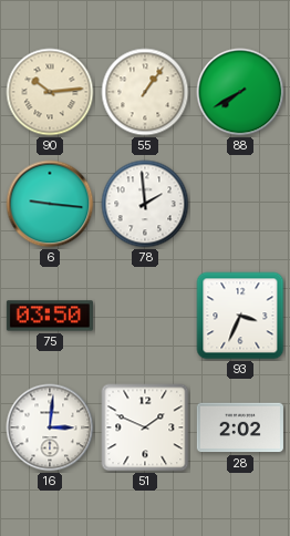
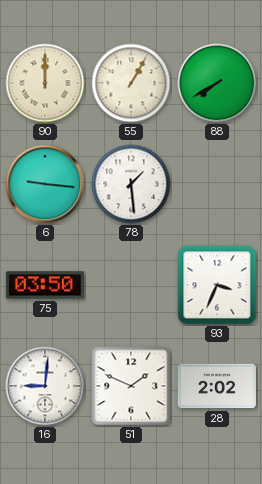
90: 10:14 -> 12:00
55: 1:06 -> 1:05
78: 1:59 -> 1:29
16: 3:01 -> 9:01
